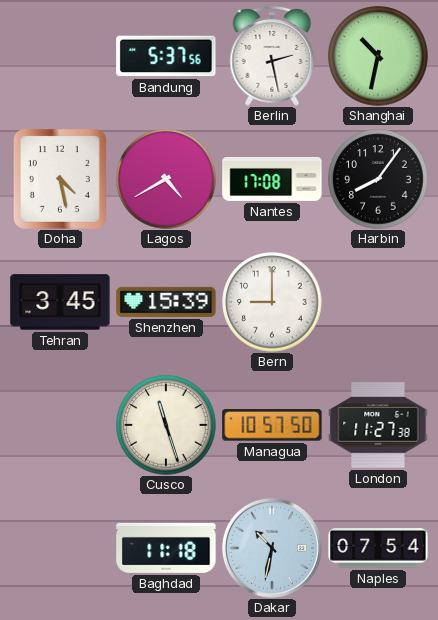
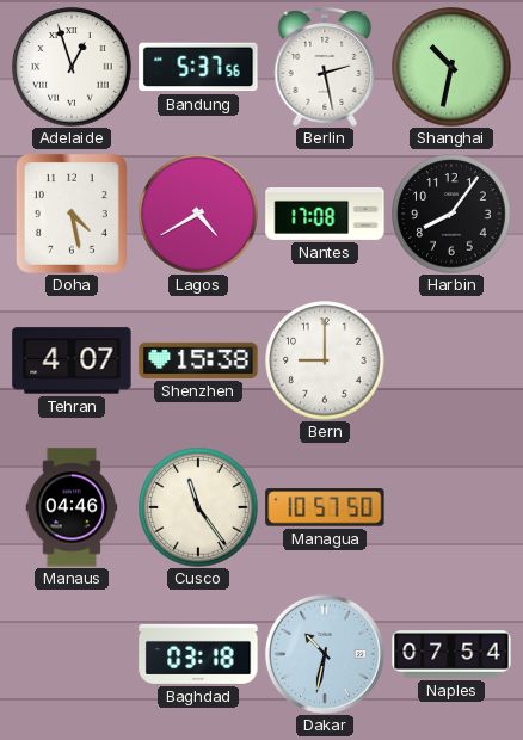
Adelaide: none -> 12:57
Tehran: 3:45 -> 4:07
Shenzhen: 15:39 -> 15:38
Manaus: none -> 04:46
Cusco: 11:27 -> 11:24
London: 11:27 -> none
Baghdad: 11:18 -> 03:18
